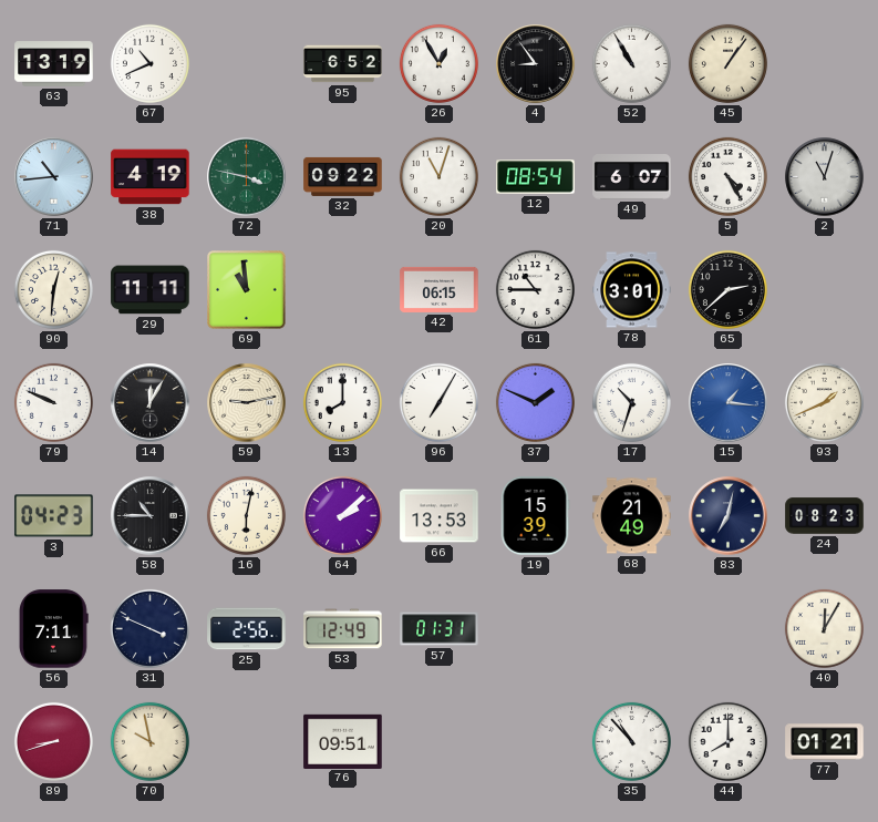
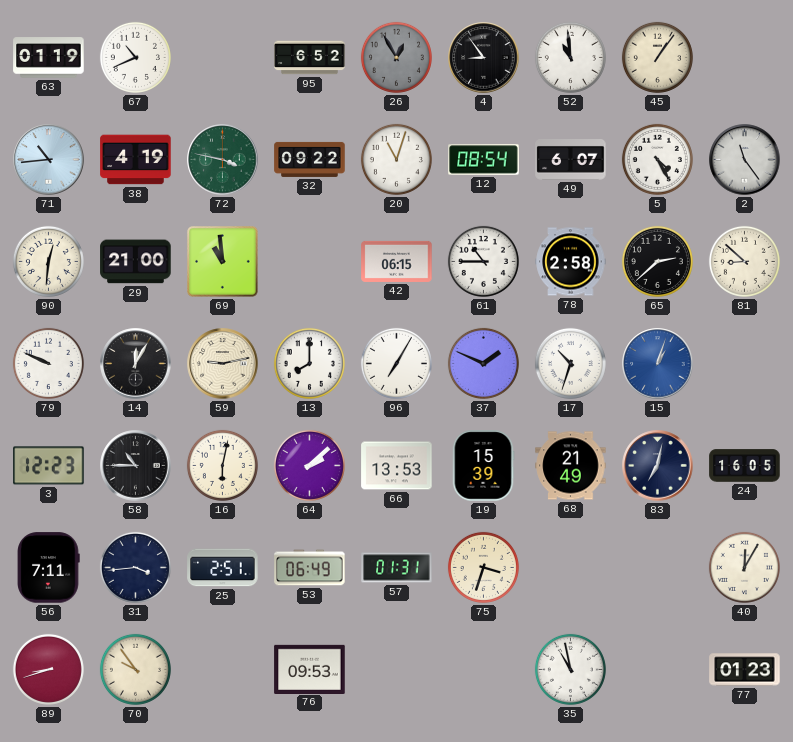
63: 13:19 -> 01:19
26 dial: white -> grey
52: 10:55 -> 10:59
2: 11:03 -> 11:24
29: 11:11 -> 21:00
78: 3:01 -> 2:58
81: none -> 8:52
15: 1:16 -> 1:03
93: 1:41 -> none
3: 04:23 -> 12:23
24: 08:23 -> 16:05
31: 3:49 -> 3:44
25: 2:56 -> 2:51
53: 12:49 -> 06:49
75: none -> 3:33
70: 9:58 -> 9:54
76: 09:51 -> 09:53
35: 10:53 -> 10:58
44: 8:00 -> none
77: 01:21 -> 01:23
